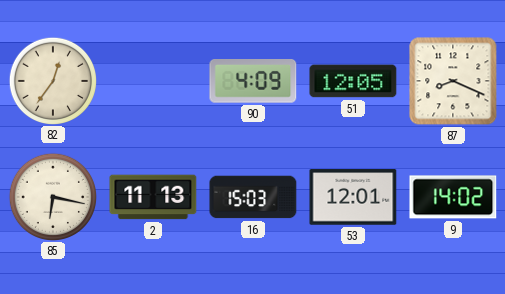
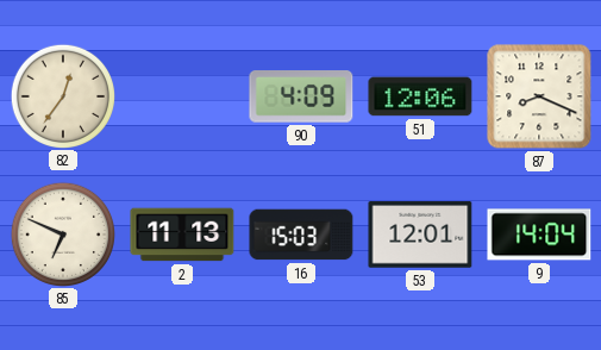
51: 12:05 -> 12:06
85: 6:17 -> 6:49
9: 14:02 -> 14:04
